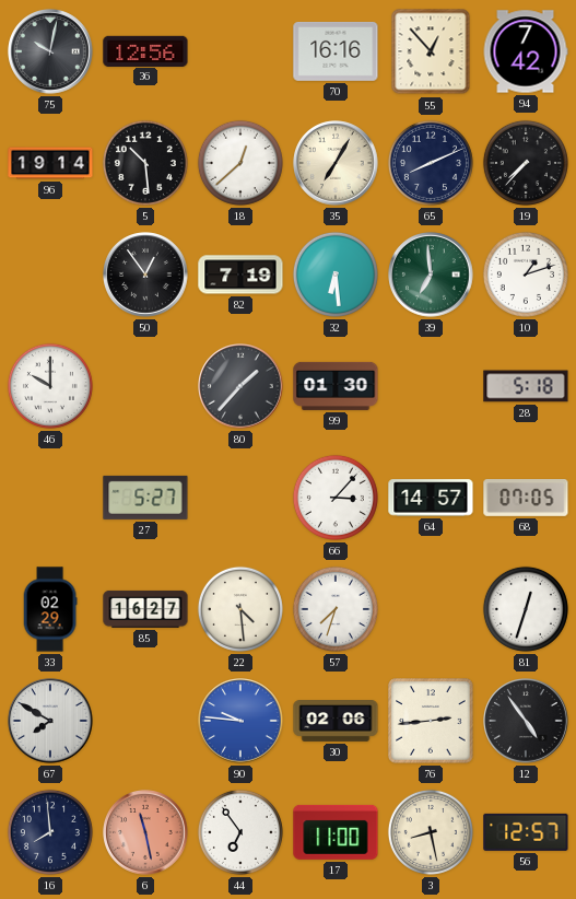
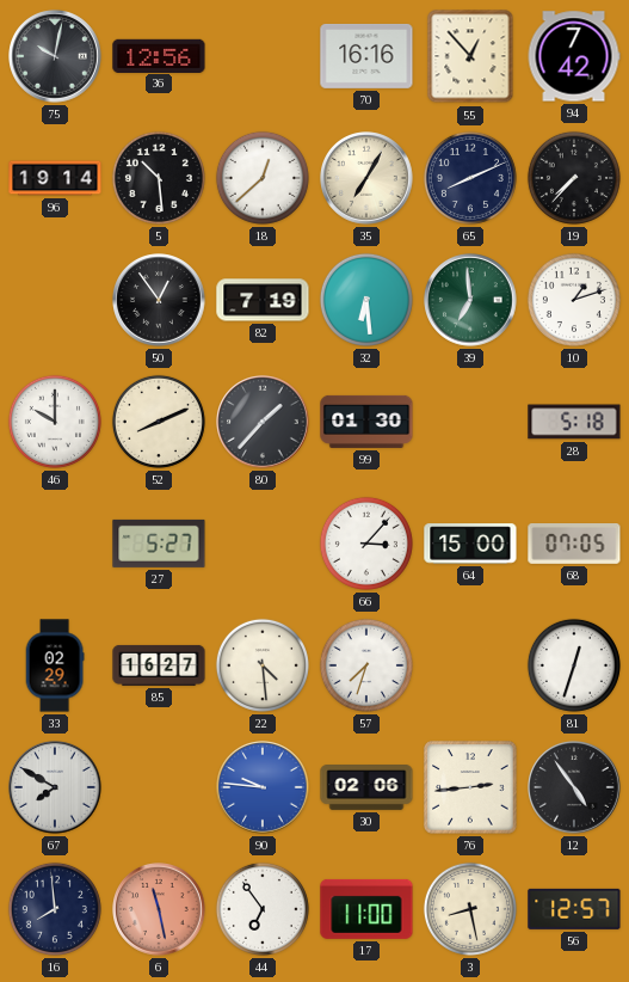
52: none -> 8:11
64: 14:57 -> 15:00
